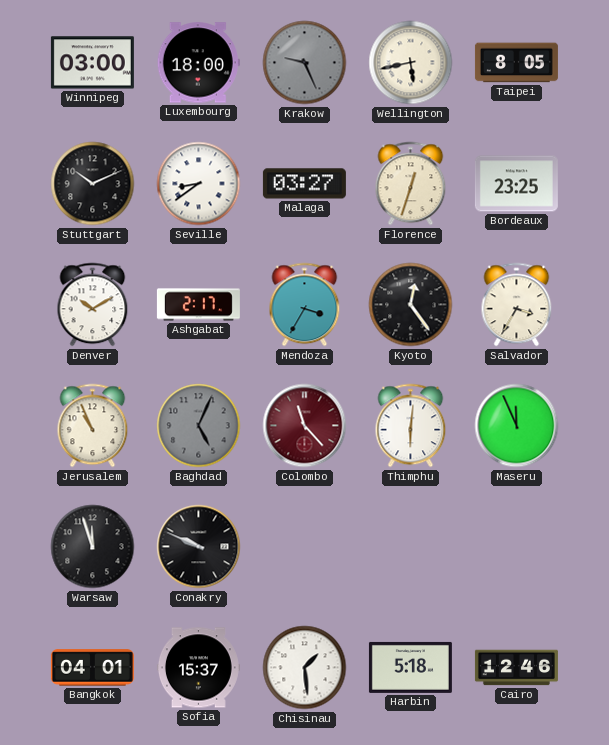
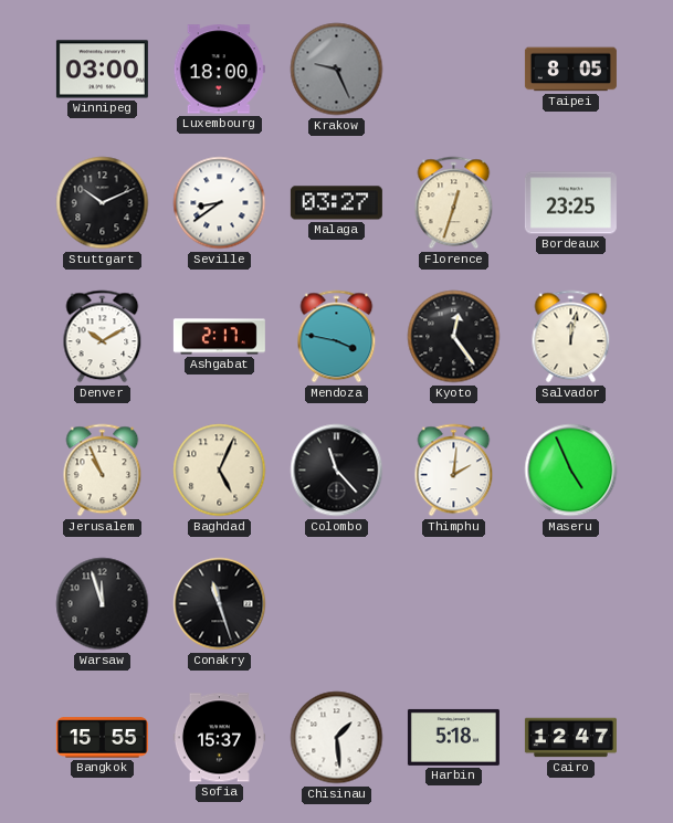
Wellington: 5:43 -> none
Mendoza: 3:35 -> 3:47
Salvador: 3:35 -> 12:02
Baghdad dial: grey -> cream
Colombo dial: burgundy -> black
Thimphu: 6:01 -> 2:01
Maseru: 11:56 -> 4:56
Conakry: 9:49 -> 11:27
Bangkok: 04:01 -> 15:55
Cairo: 12:46 -> 12:47
